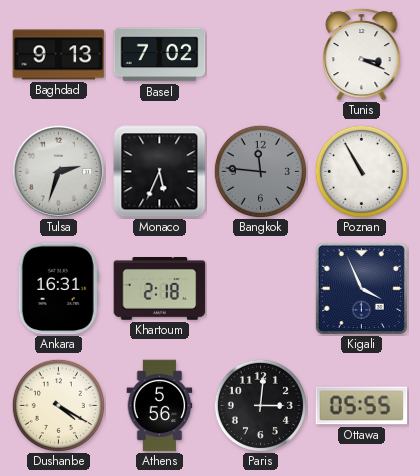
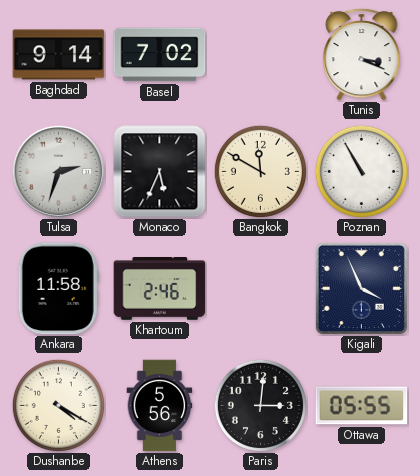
Baghdad: 9:13 -> 9:14
Bangkok: 11:46 -> 11:50
Bangkok dial: grey -> cream
Ankara: 16:31 -> 11:58
Khartoum: 2:18 -> 2:46
